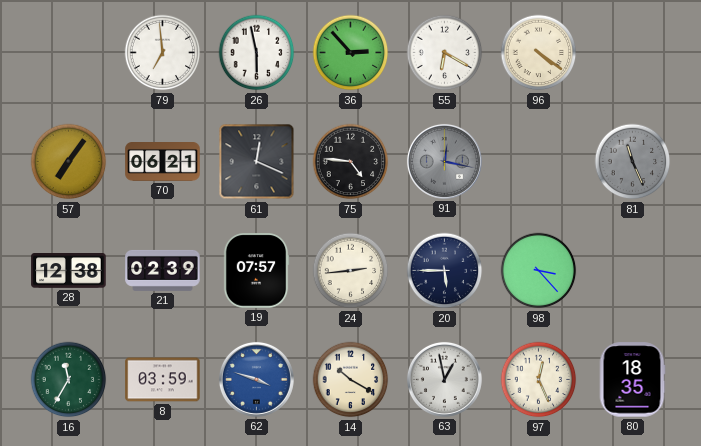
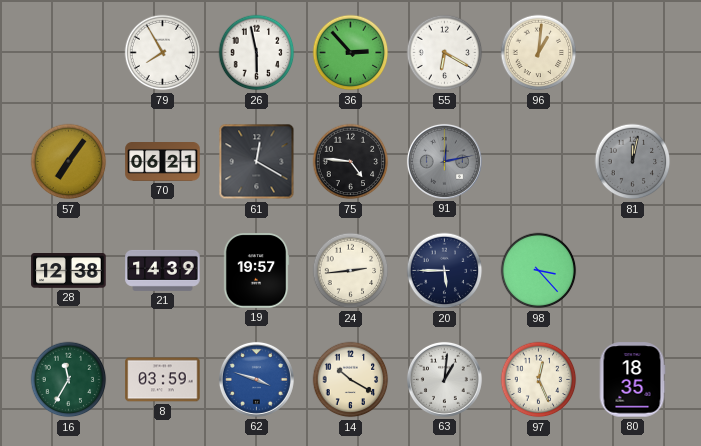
79: 6:59 -> 7:55
96: 4:21 -> 1:01
61: 12:19 -> 12:20
91: 12:17 -> 12:13
81: 11:26 -> 12:02
21: 02:39 -> 14:39
19: 07:57 -> 19:57
63: 12:58 -> 1:01
